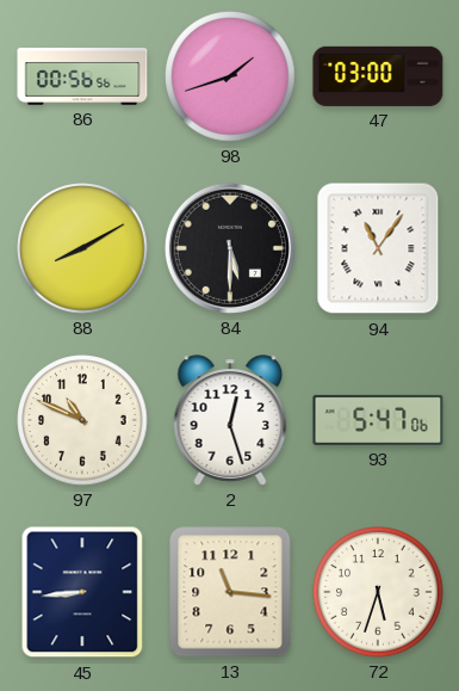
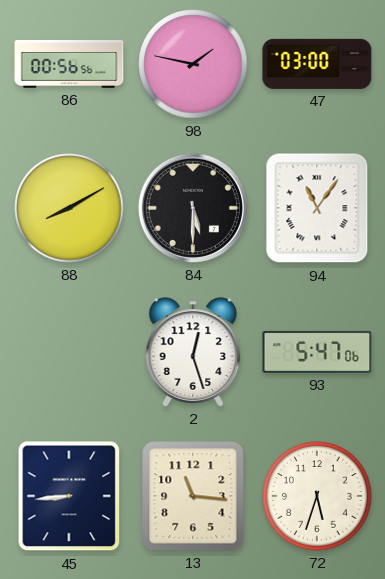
98: 1:42 -> 1:47
97: 10:49 -> none
